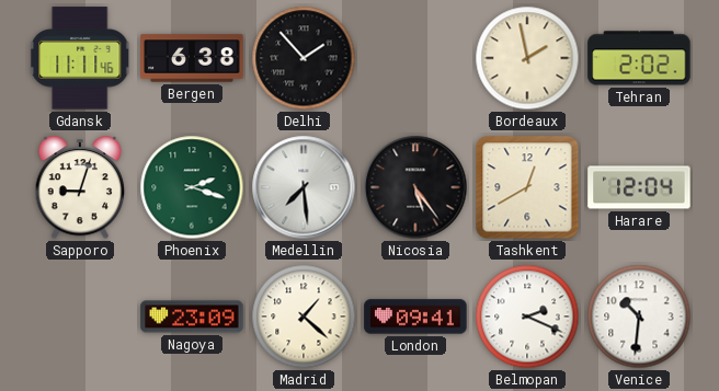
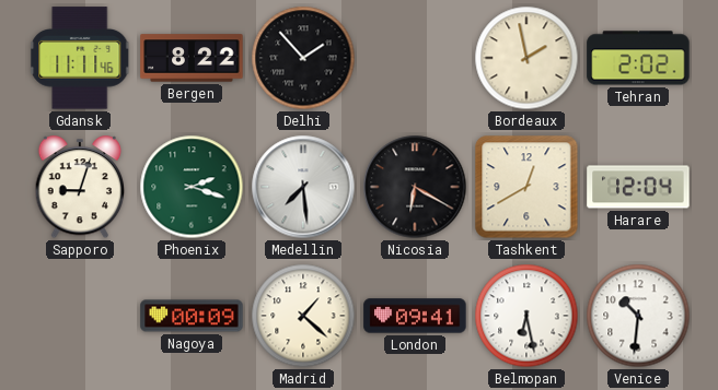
Bergen: 6:38 -> 8:22
Nicosia: 5:24 -> 6:20
Nagoya: 23:09 -> 00:09
Belmopan: 2:19 -> 6:28
